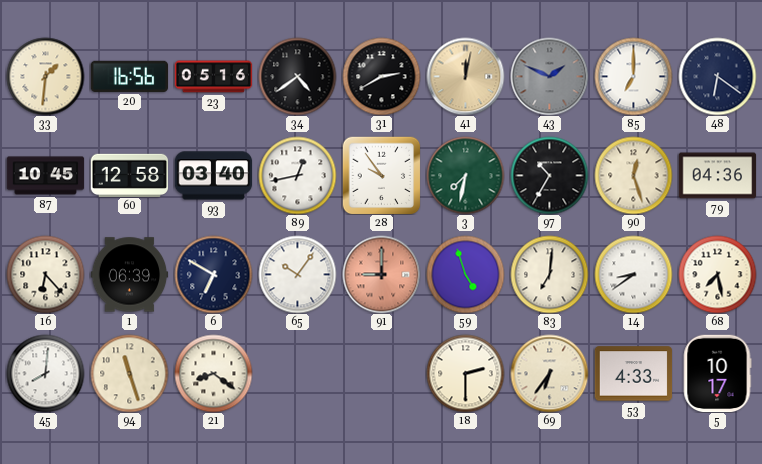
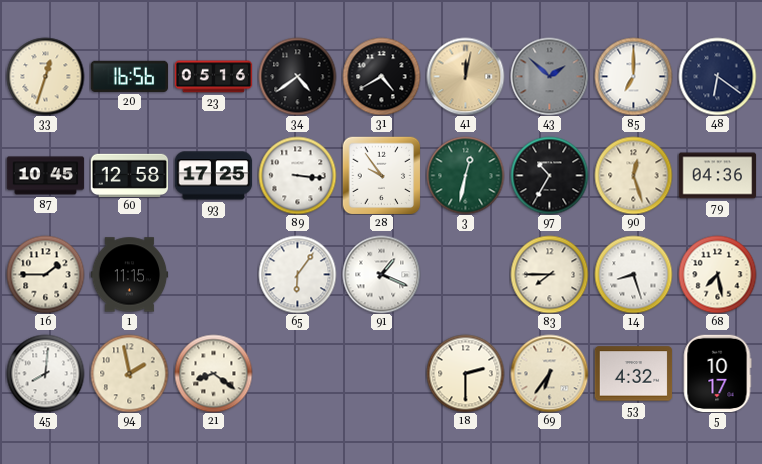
33: 1:31 -> 12:33
31: 2:40 -> 4:40
43: 1:49 -> 1:52
93: 03:40 -> 17:25
89: 12:43 -> 3:16
3: 7:32 -> 12:32
16: 6:23 -> 1:45
1: 06:39 -> 11:15
6: 6:50 -> none
65: 10:06 -> 6:06
91: 9:00 -> 1:19
91 dial: salmon -> white
59: 4:57 -> none
83: 7:01 -> 7:45
14: 8:39 -> 8:27
94: 11:27 -> 1:58
53: 4:33 -> 4:32
